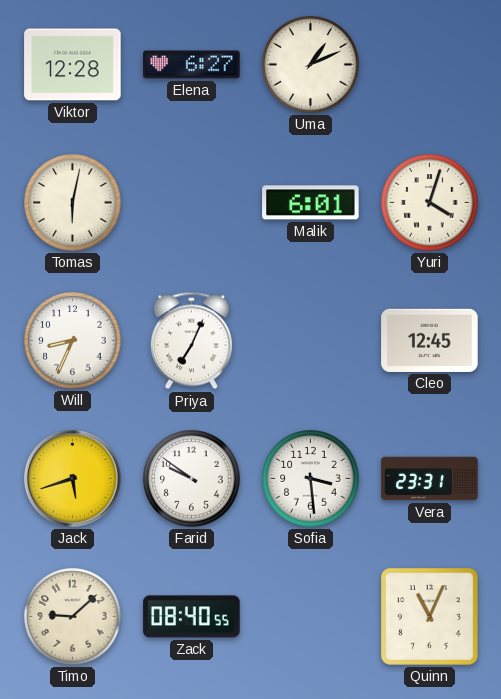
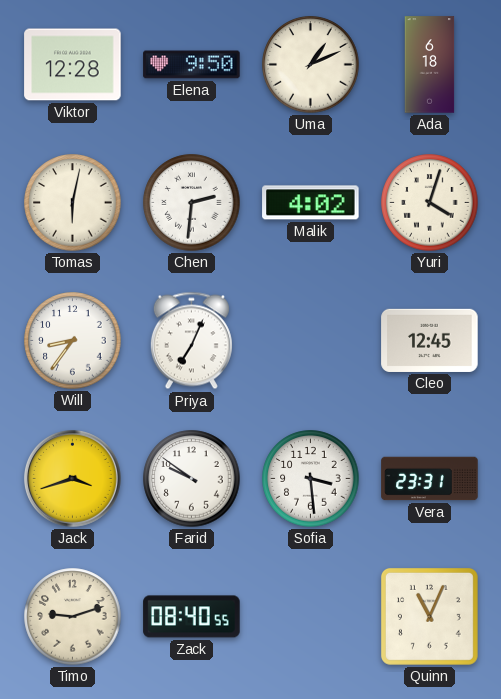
Elena: 6:27 -> 9:50
Ada: none -> 6:18
Chen: none -> 2:31
Malik: 6:01 -> 4:02
Will: 8:34 -> 8:36
Jack: 5:42 -> 3:42
Timo: 9:08 -> 9:12
